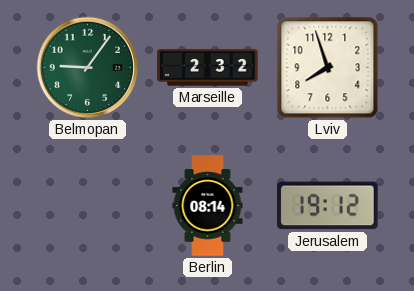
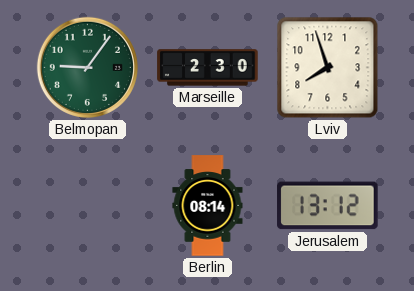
Marseille: 2:32 -> 2:30
Jerusalem: 19:12 -> 13:12
